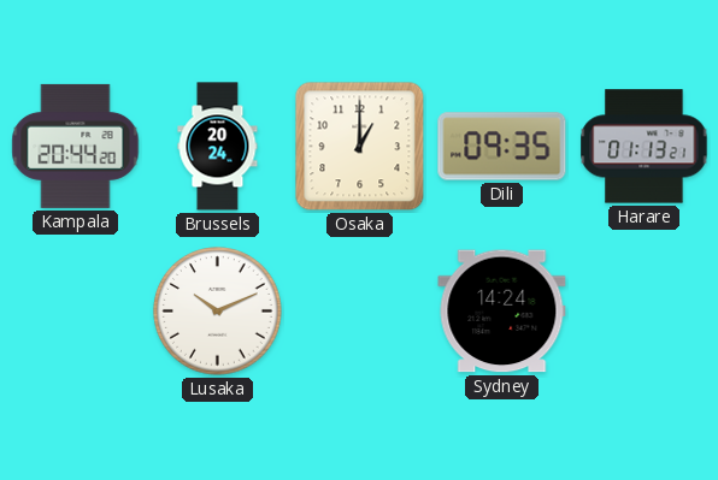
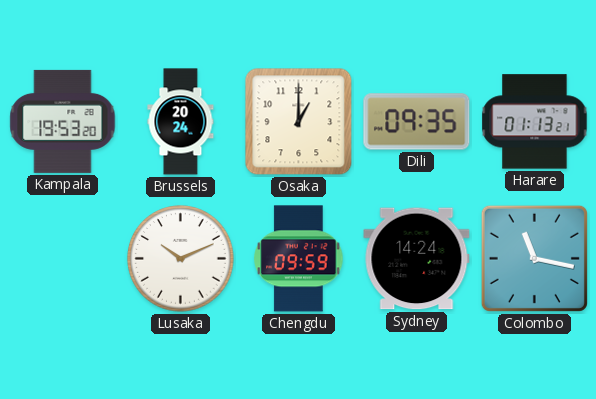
Kampala: 20:44 -> 19:53
Chengdu: none -> 09:59
Colombo: none -> 11:17
